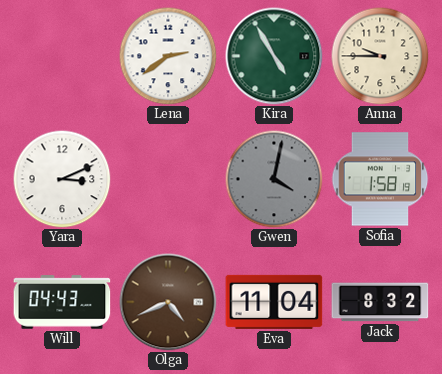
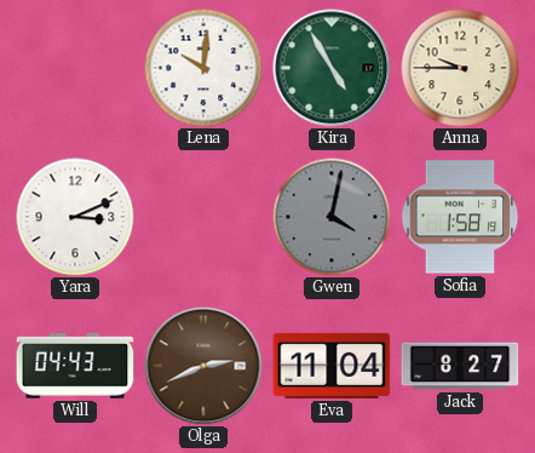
Lena: 2:39 -> 10:01
Olga: 4:41 -> 2:41
Jack: 8:32 -> 8:27
